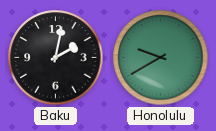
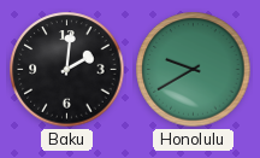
Baku: 2:02 -> 2:01
